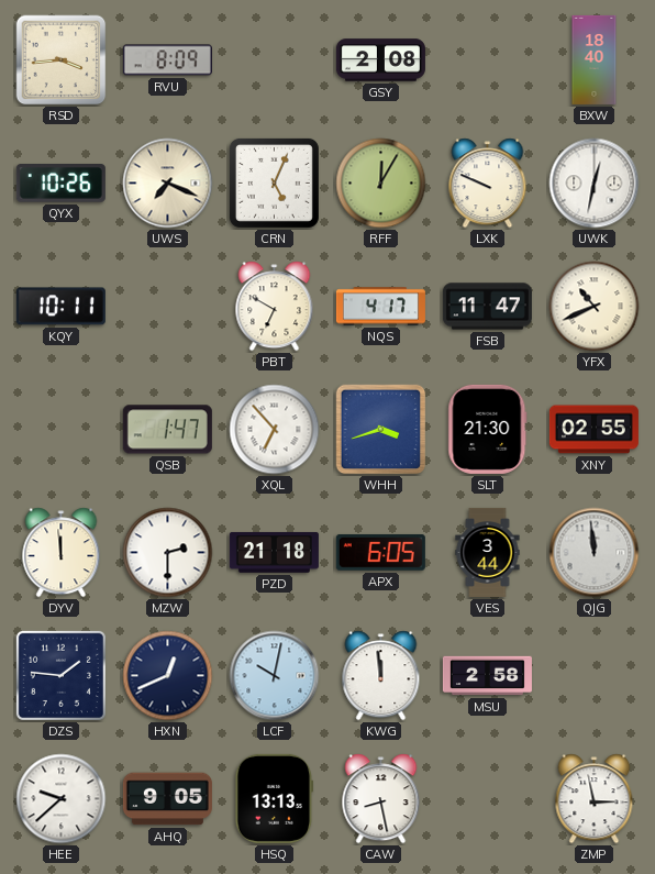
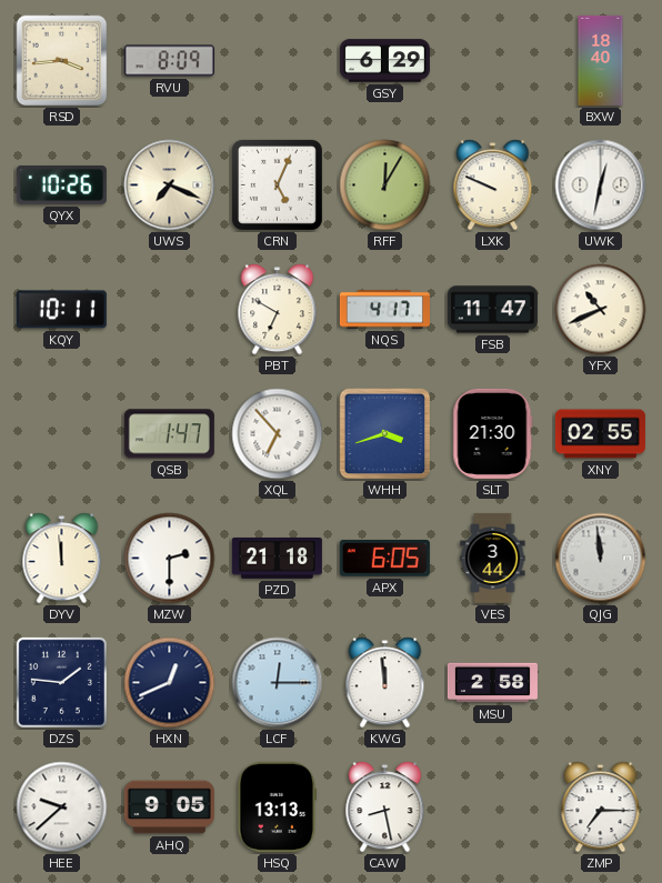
GSY: 2:08 -> 6:29
LCF: 10:02 -> 12:15
ZMP: 2:58 -> 7:15
